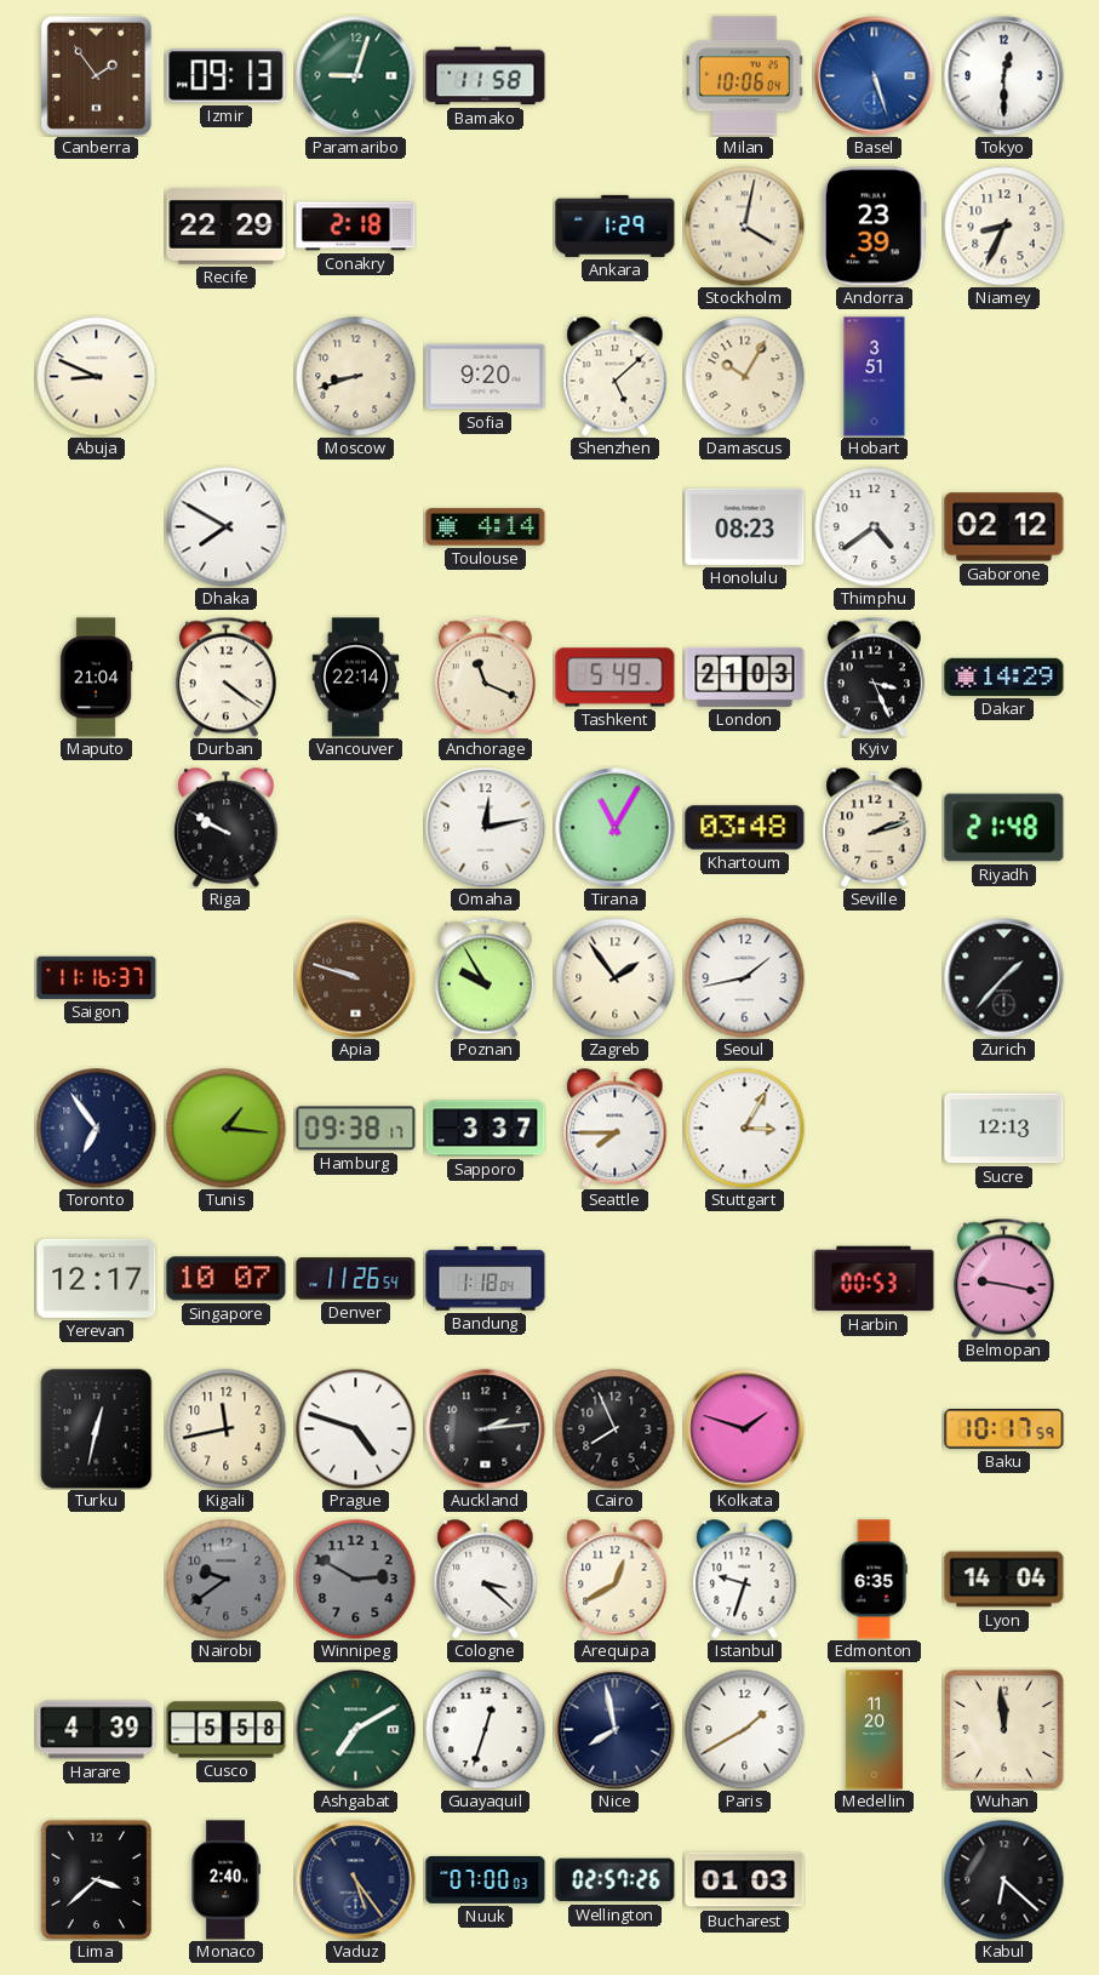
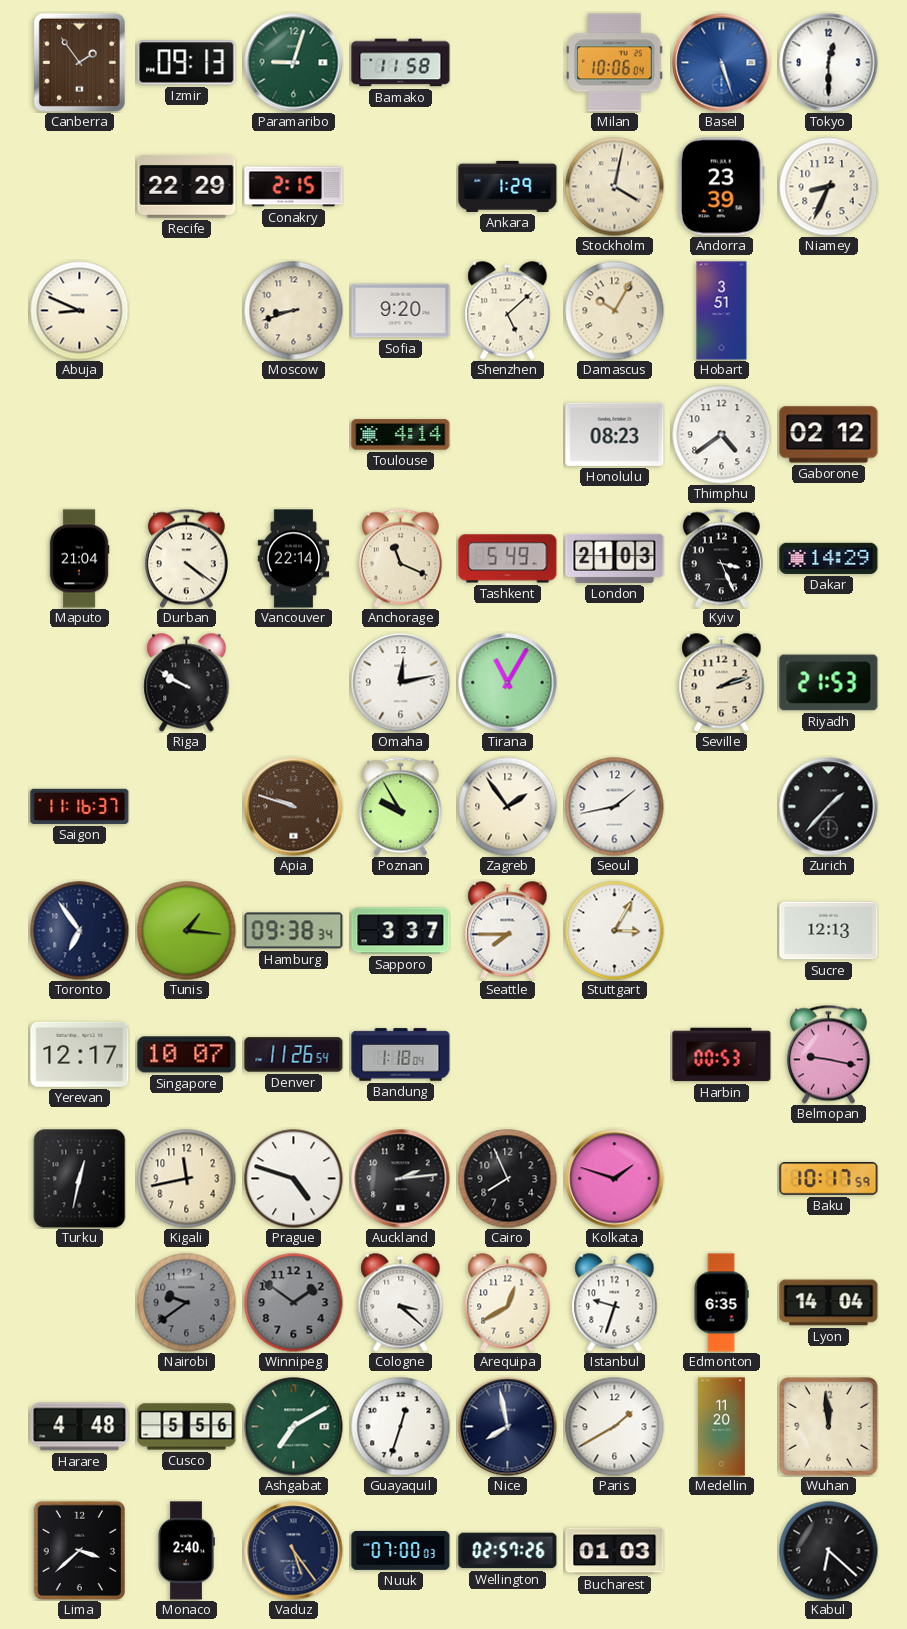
Conakry: 2:18 -> 2:15
Dhaka: 7:50 -> none
Khartoum: 03:48 -> none
Riyadh: 21:48 -> 21:53
Hamburg: 09:38:17 -> 09:38:34
Winnipeg: 2:50 -> 1:51
Harare: 4:39 -> 4:48
Cusco: 5:58 -> 5:56
